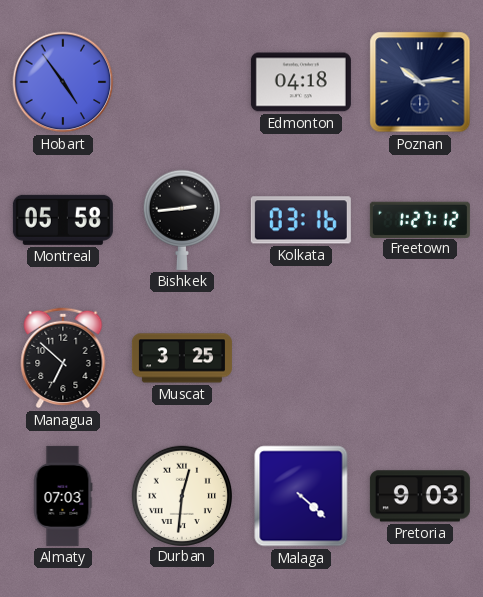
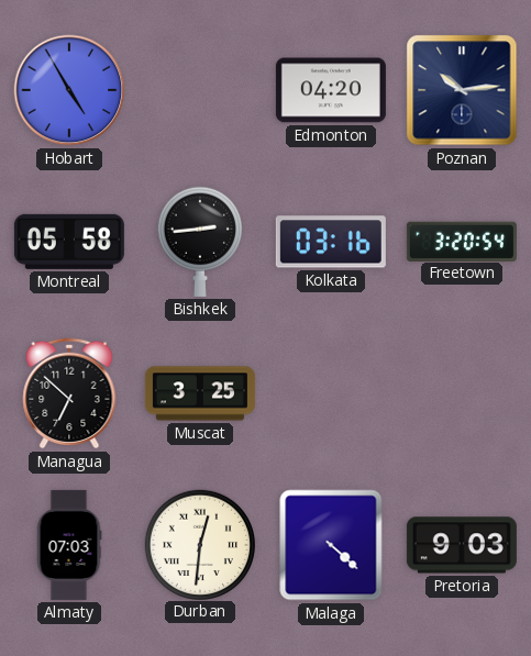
Hobart: 4:54 -> 4:55
Edmonton: 04:18 -> 04:20
Freetown: 1:27 -> 3:20
